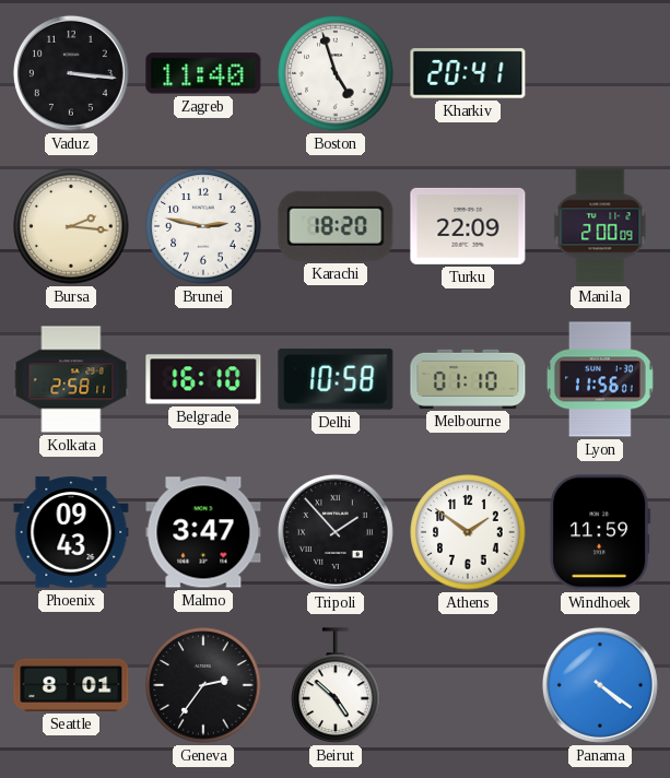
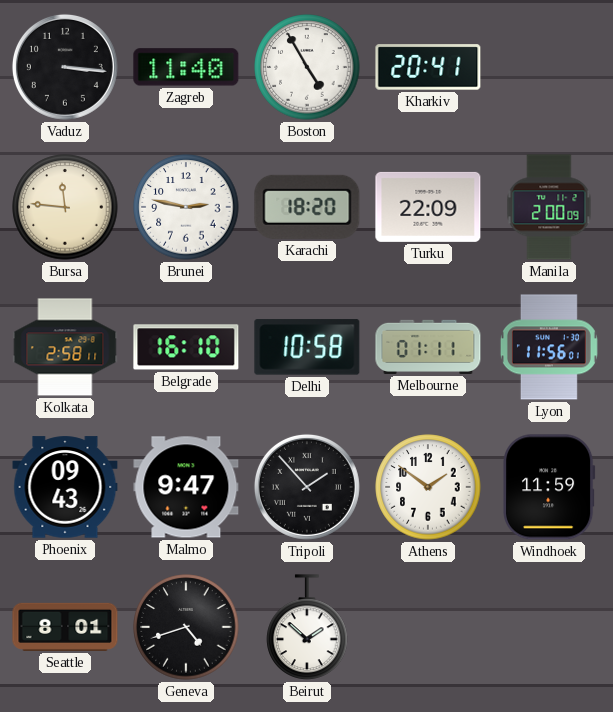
Boston: 4:57 -> 4:55
Bursa: 2:16 -> 11:46
Melbourne: 01:10 -> 01:11
Malmo: 3:47 -> 9:47
Geneva: 2:36 -> 4:42
Beirut: 4:52 -> 1:52
Panama: 4:21 -> none
